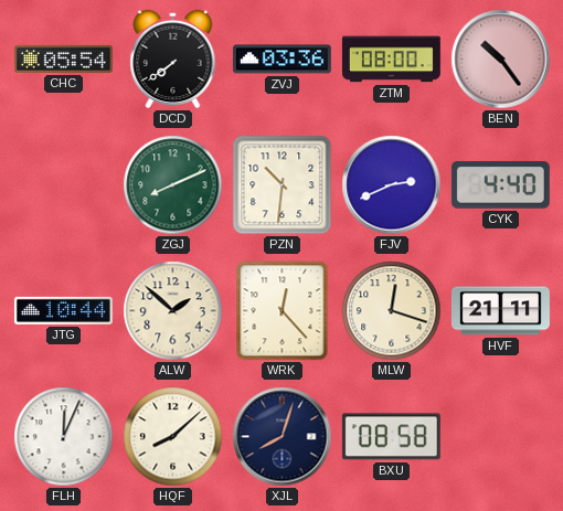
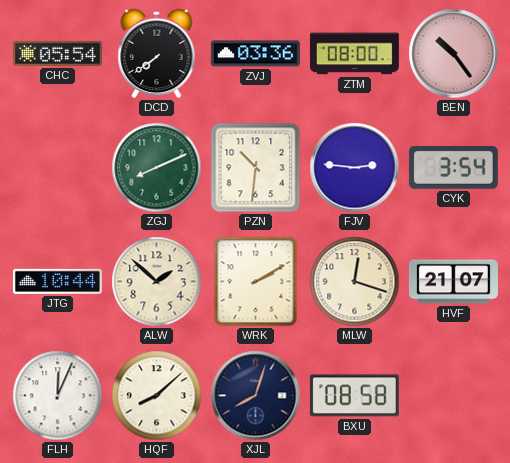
FJV: 2:41 -> 2:46
CYK: 4:40 -> 3:54
WRK: 12:23 -> 2:10
HVF: 21:11 -> 21:07
